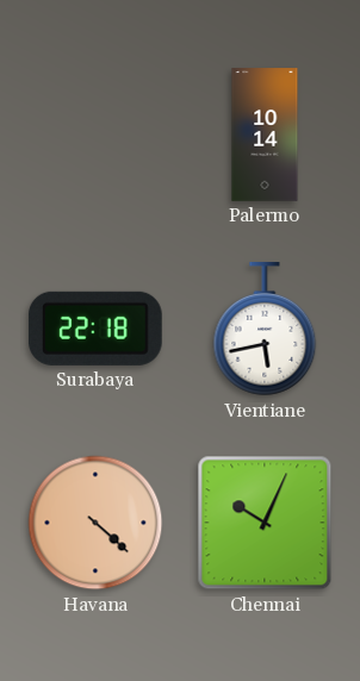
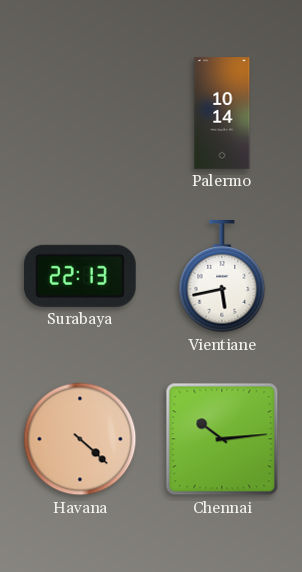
Surabaya: 22:18 -> 22:13
Chennai: 10:04 -> 10:14
